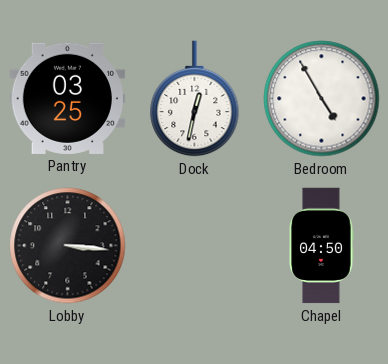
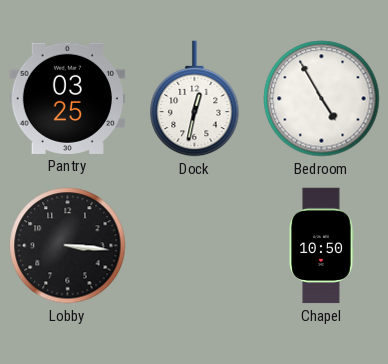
Chapel: 04:50 -> 10:50
